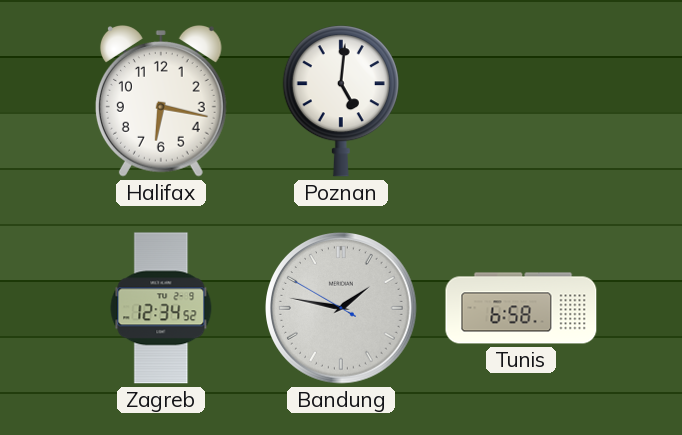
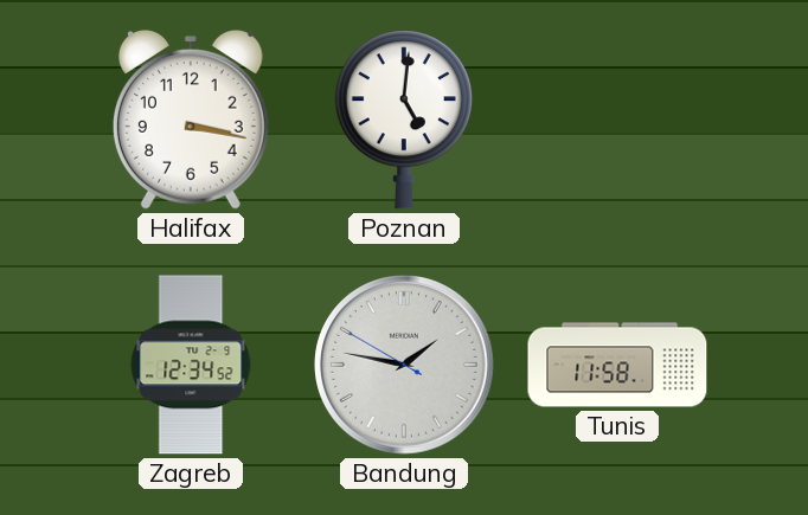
Halifax: 6:17 -> 3:17
Tunis: 6:58 -> 11:58
